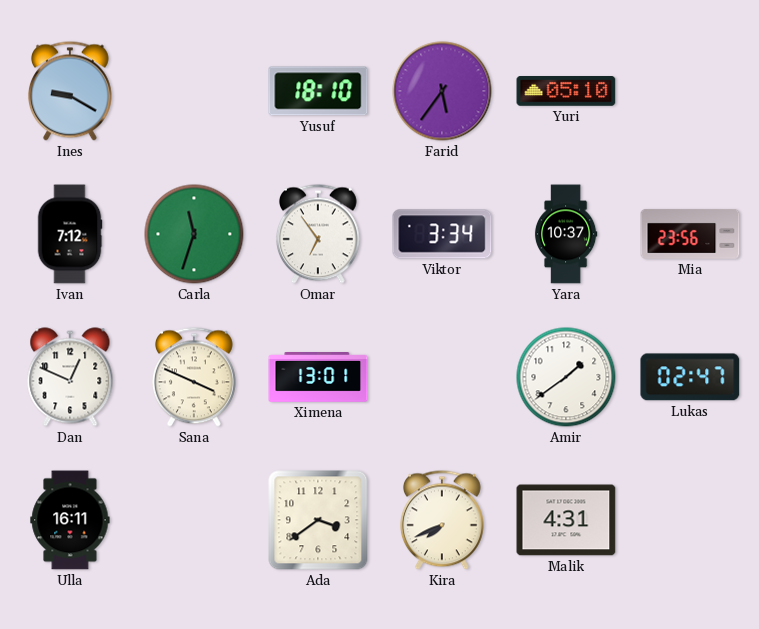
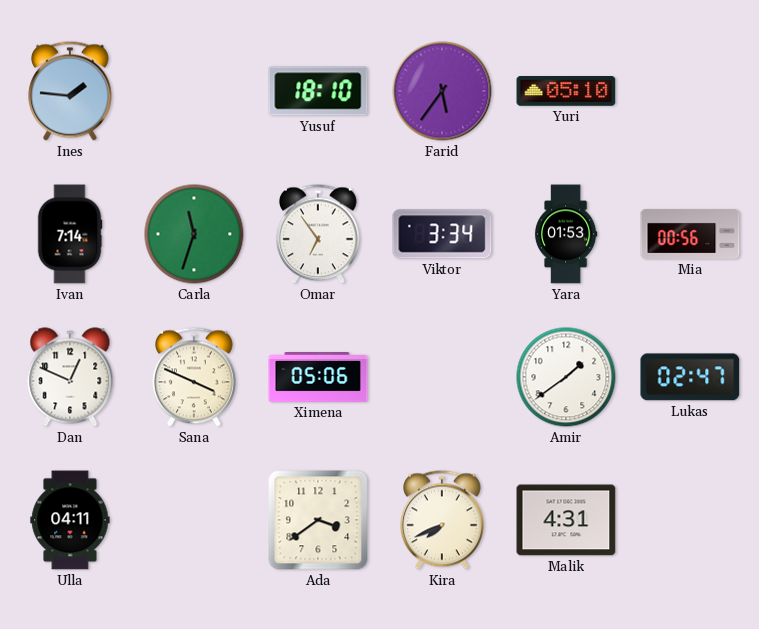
Ines: 9:20 -> 1:46
Ivan: 7:12 -> 7:14
Yara: 10:37 -> 01:53
Mia: 23:56 -> 00:56
Ximena: 13:01 -> 05:06
Ulla: 16:11 -> 04:11
